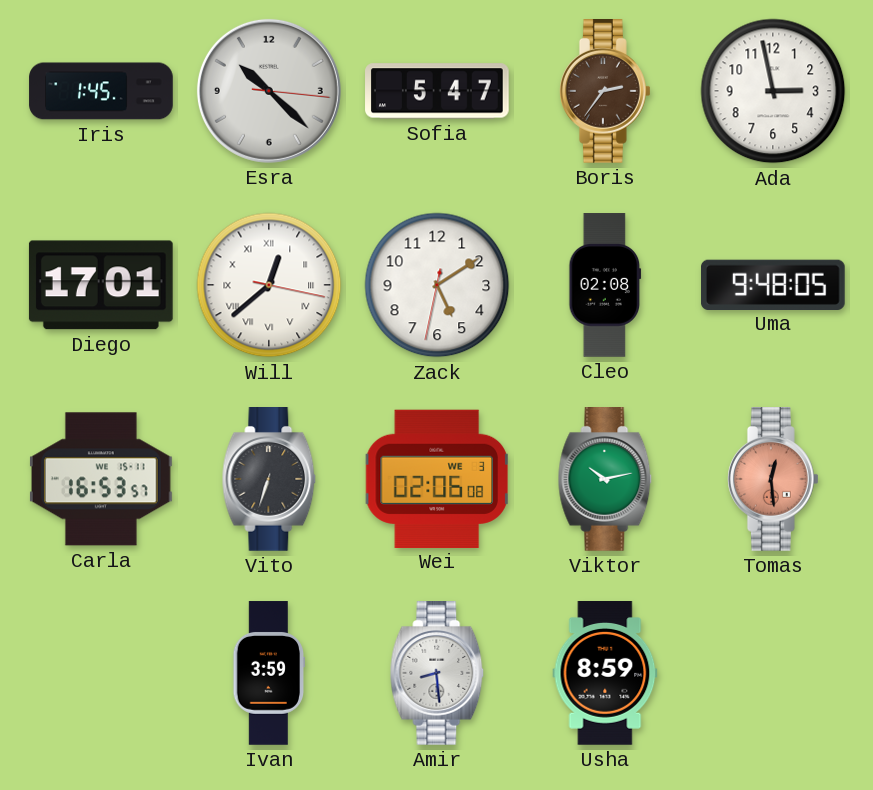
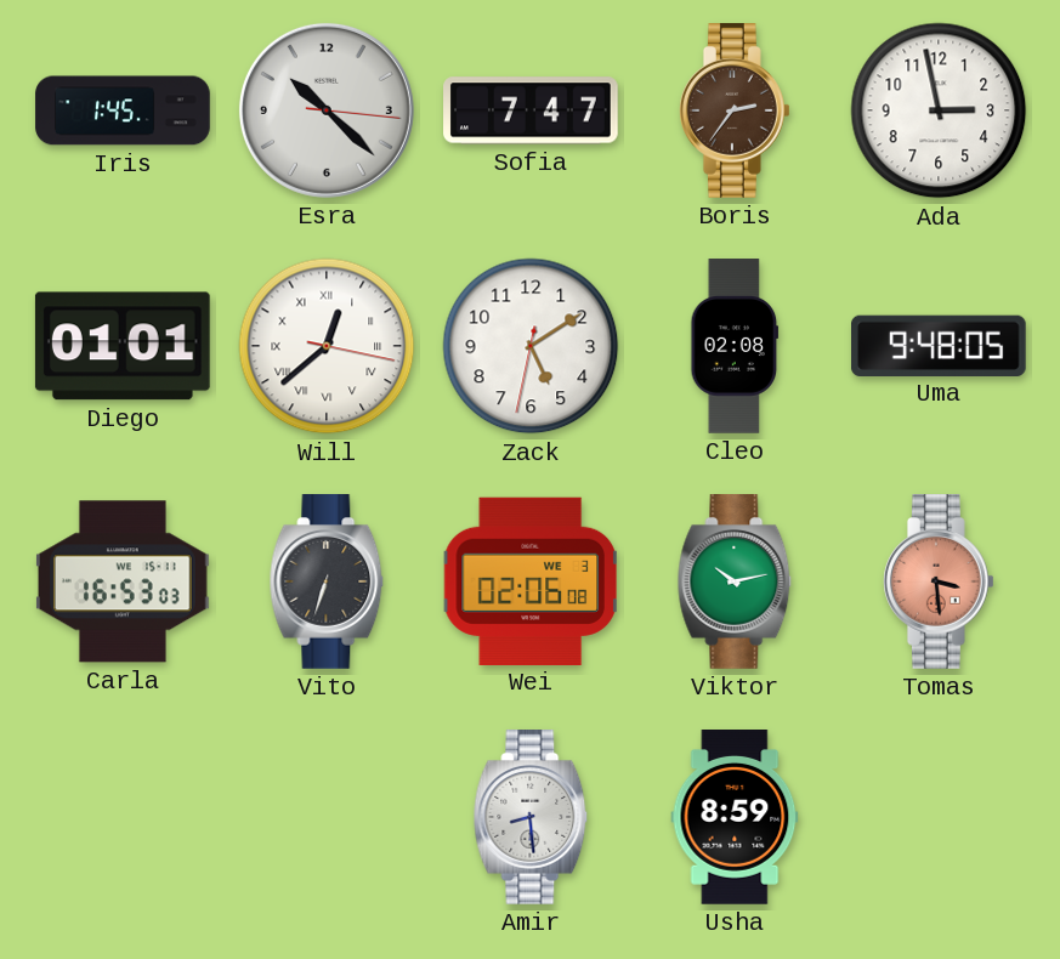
Sofia: 5:47 -> 7:47
Diego: 17:01 -> 01:01
Carla: 16:53:57 -> 16:53:03
Tomas: 12:29 -> 3:29
Ivan: 3:59 -> none
